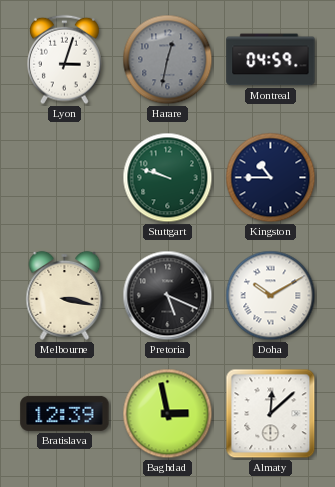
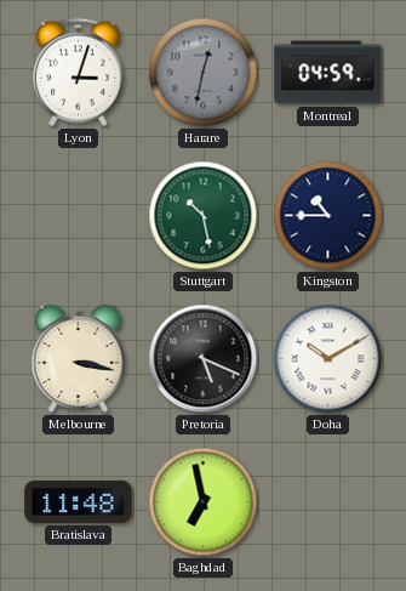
Stuttgart: 9:48 -> 10:28
Bratislava: 12:39 -> 11:48
Baghdad: 2:58 -> 6:58
Almaty: 12:08 -> none
